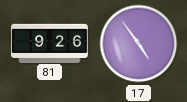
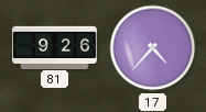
17: 4:54 -> 4:37
